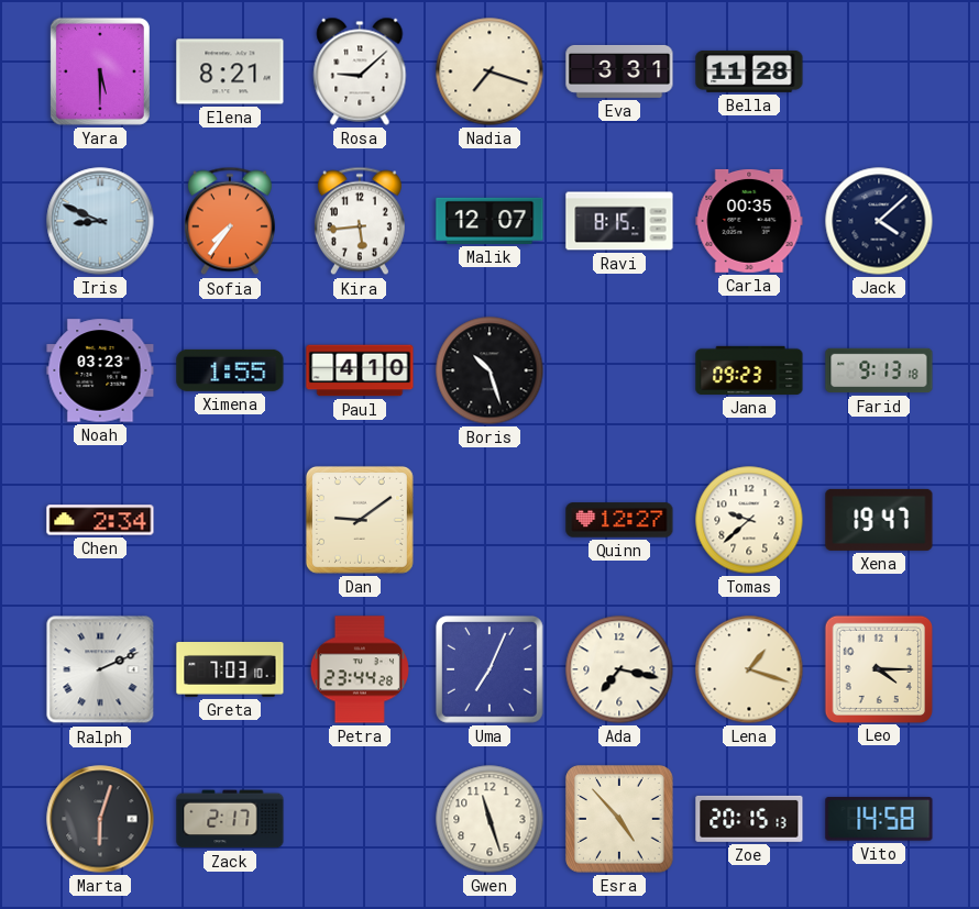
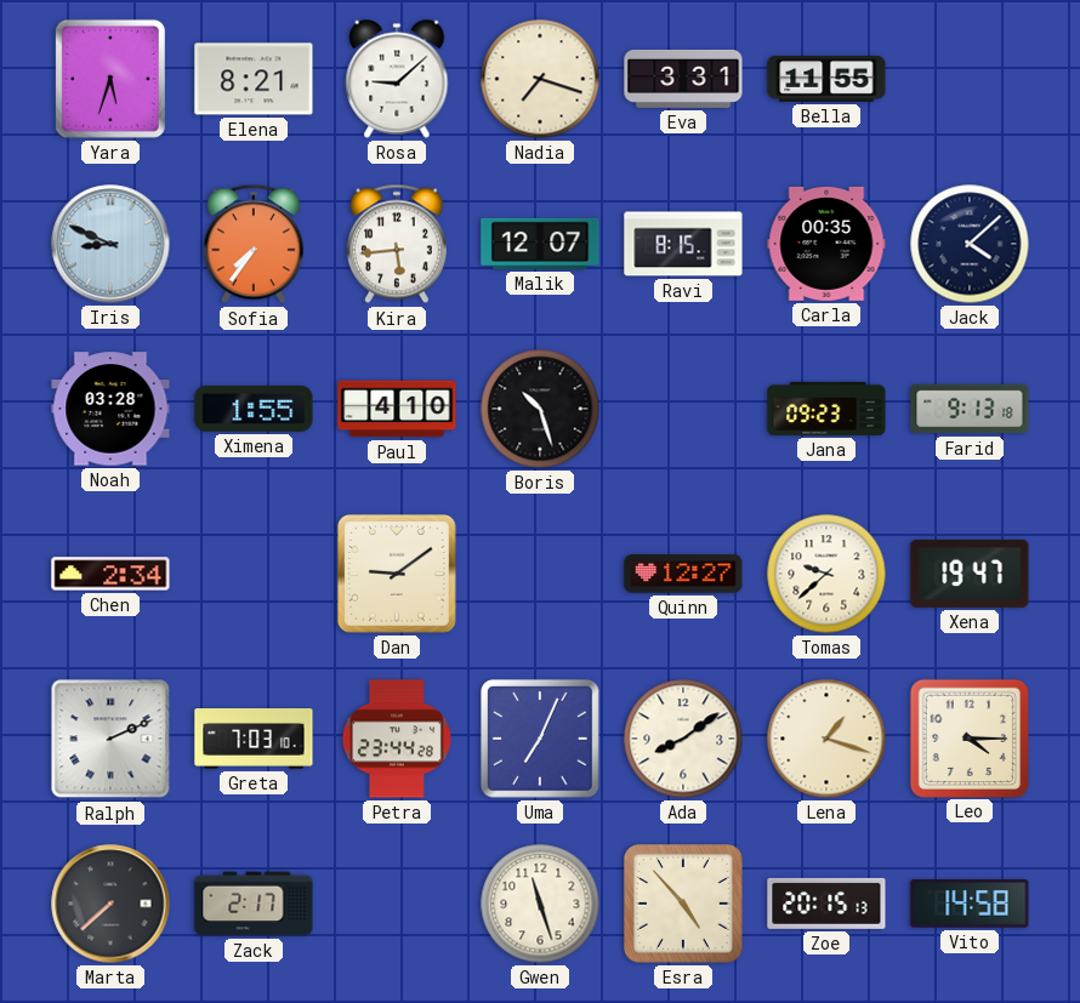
Yara: 5:30 -> 5:33
Bella: 11:28 -> 11:55
Noah: 03:23 -> 03:28
Ada: 7:17 -> 8:09
Marta: 6:03 -> 7:38
